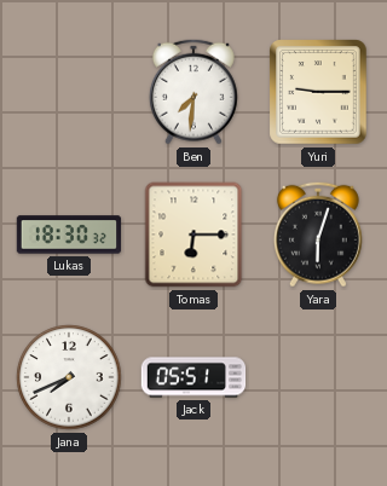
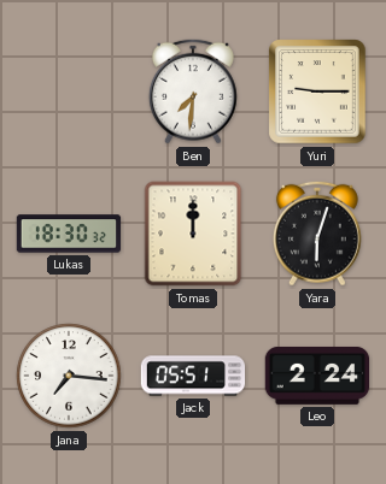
Tomas: 6:15 -> 12:00
Jana: 7:41 -> 7:16
Leo: none -> 2:24
